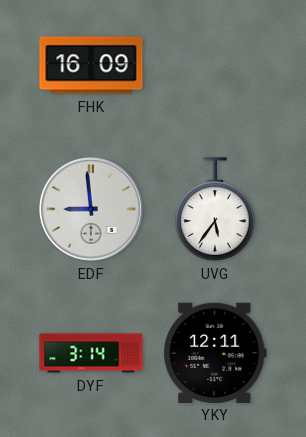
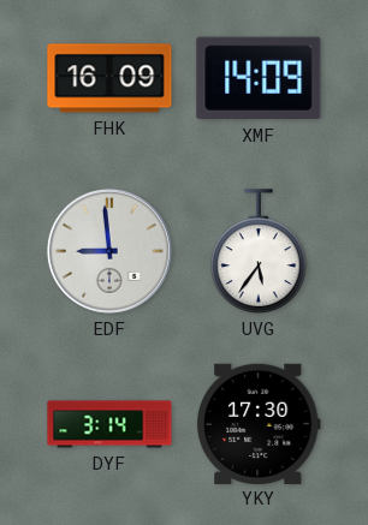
XMF: none -> 14:09
YKY: 12:11 -> 17:30
